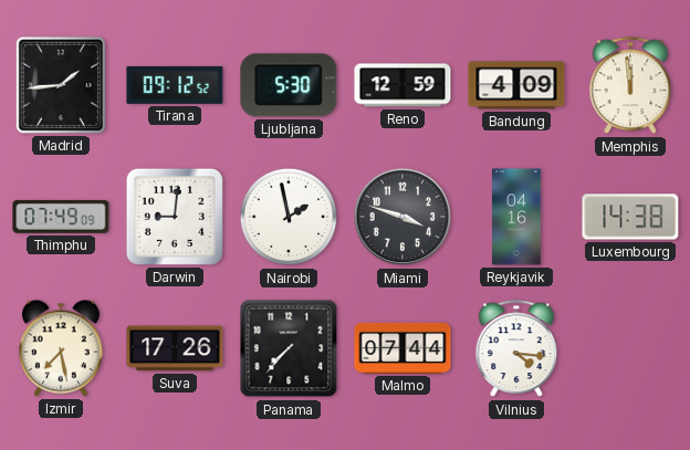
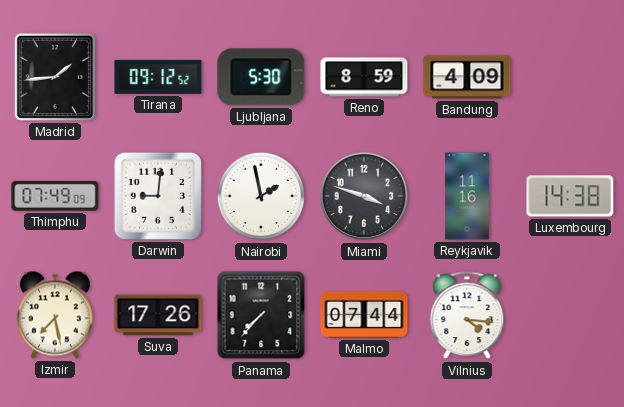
Reno: 12:59 -> 8:59
Memphis: 11:59 -> none
Reykjavik: 04:16 -> 11:16
